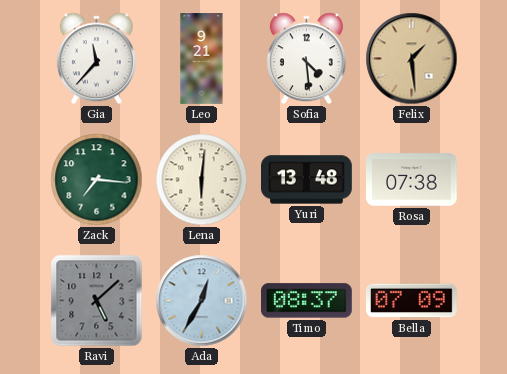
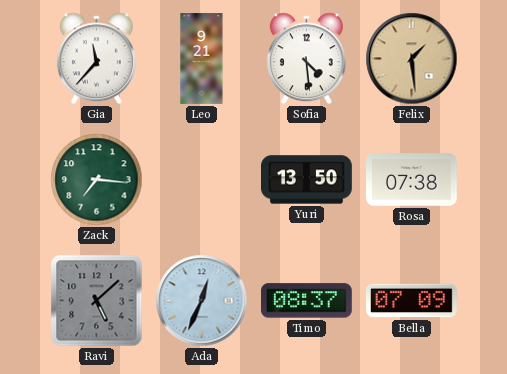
Lena: 6:01 -> none
Yuri: 13:48 -> 13:50
Ada: 12:35 -> 12:34
